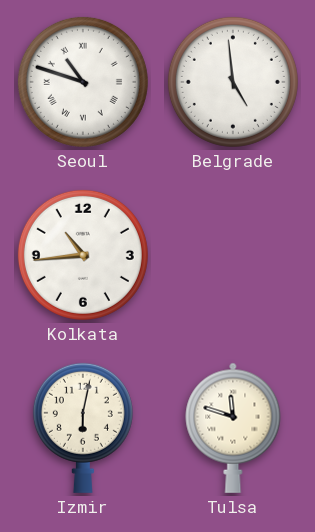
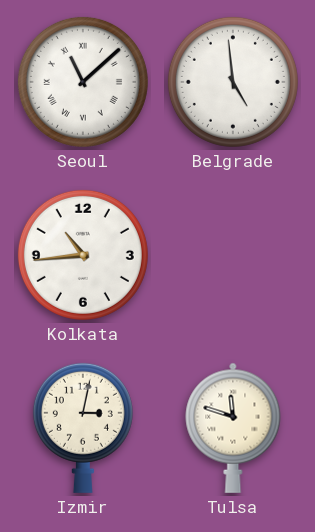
Seoul: 10:48 -> 11:08
Izmir: 6:02 -> 3:02
